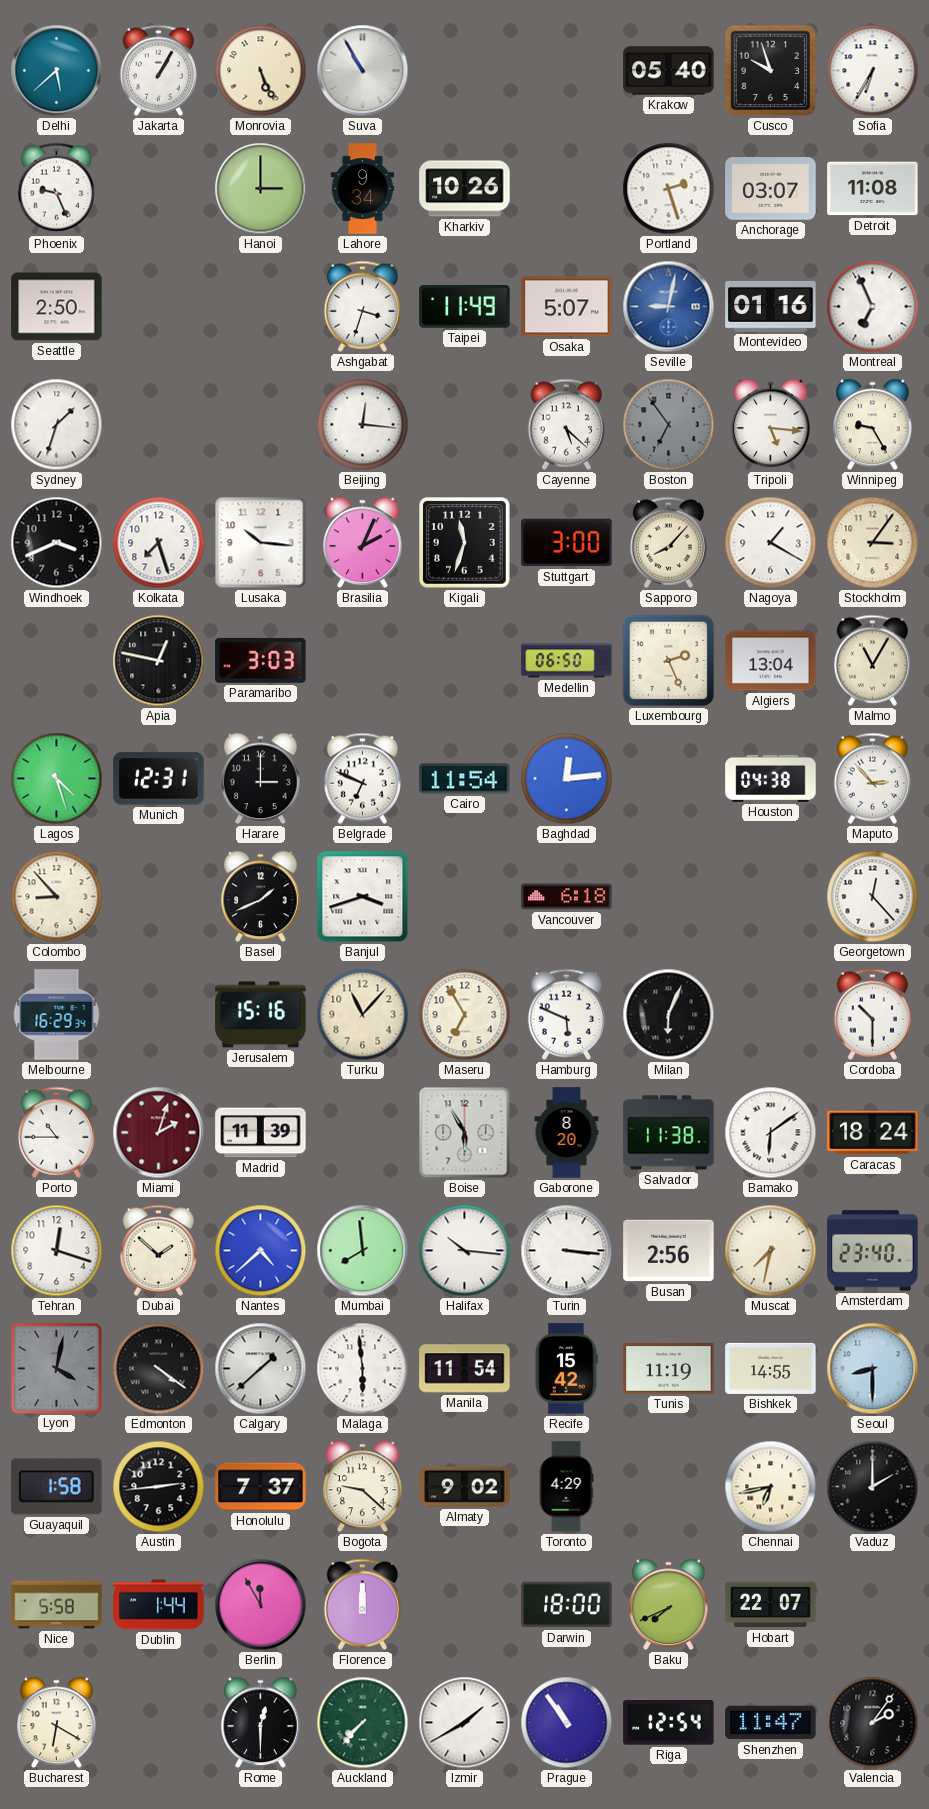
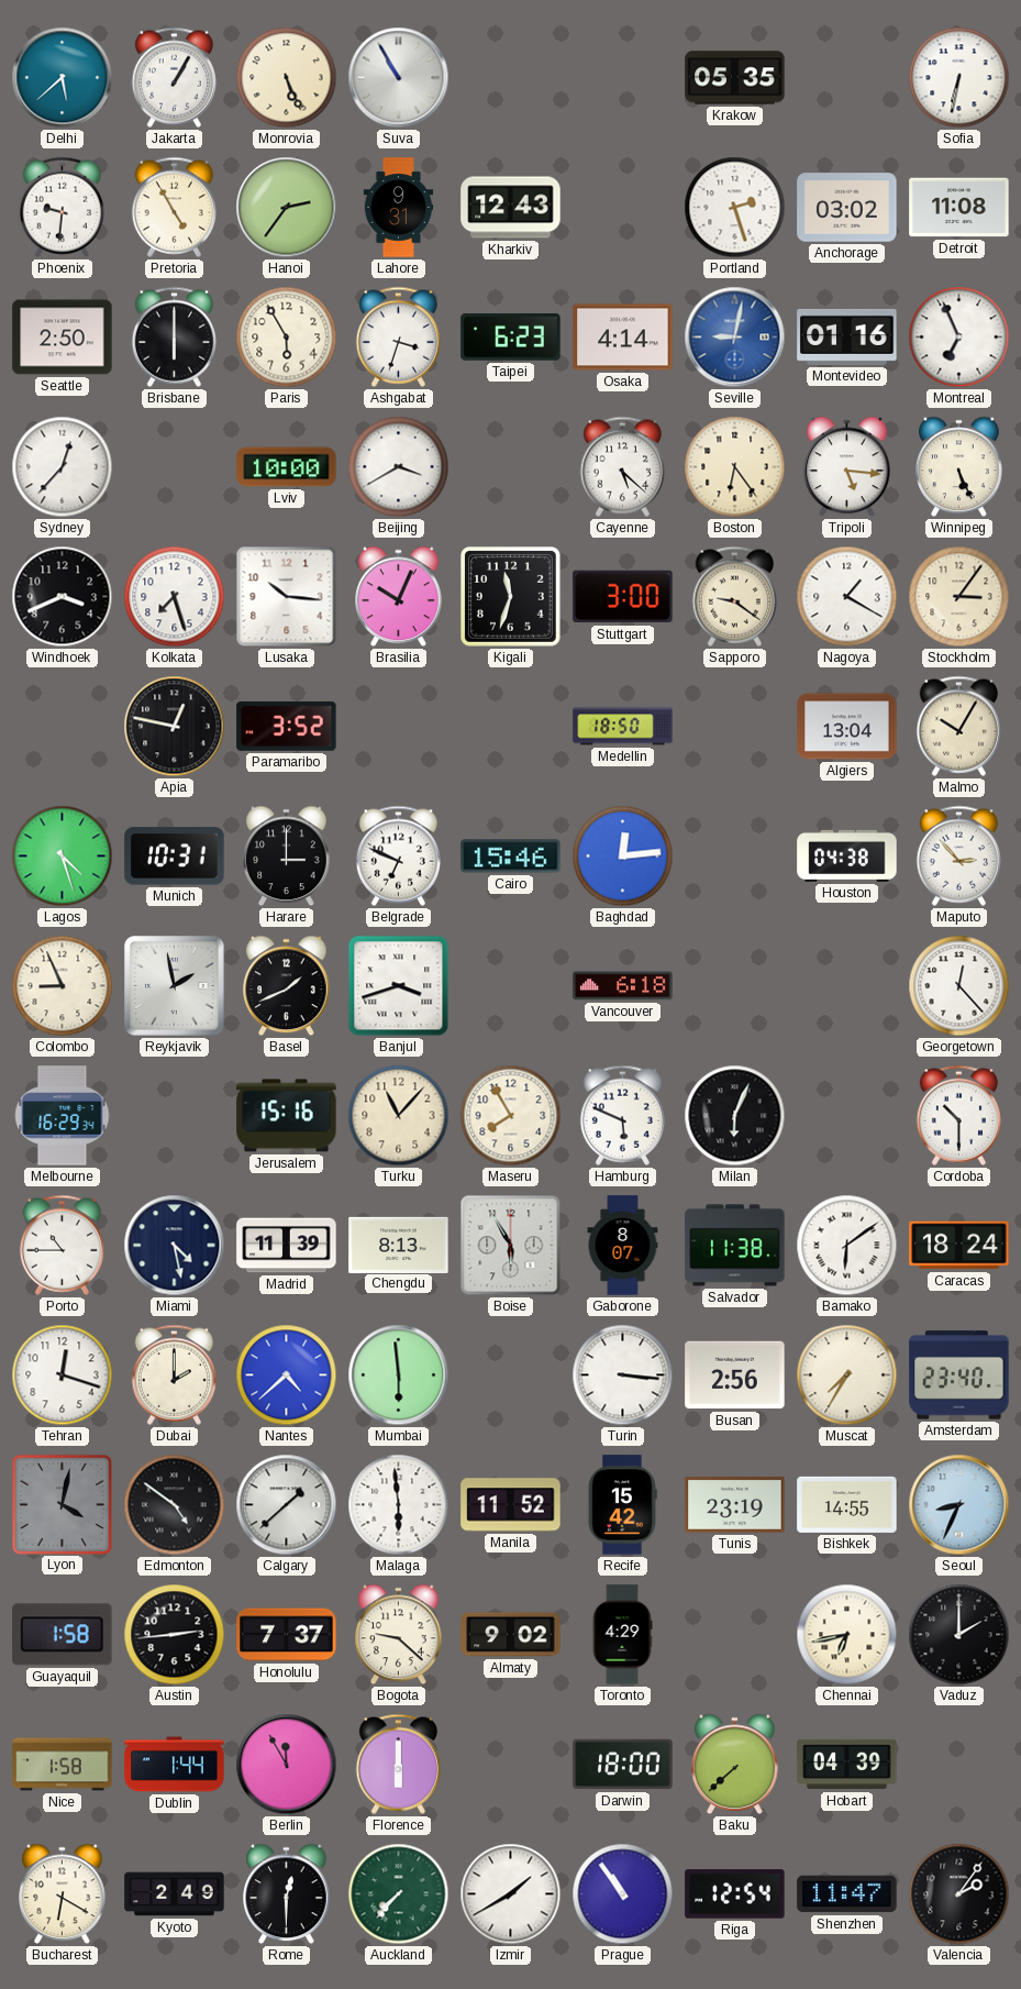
Krakow: 05:40 -> 05:35
Cusco: 9:57 -> none
Sofia: 6:35 -> 6:32
Phoenix: 9:26 -> 9:31
Pretoria: none -> 4:55
Hanoi: 3:00 -> 2:36
Lahore: 9:34 -> 9:31
Kharkiv: 10:26 -> 12:43
Anchorage: 03:07 -> 03:02
Brisbane: none -> 6:00
Paris: none -> 5:55
Taipei: 11:49 -> 6:23
Osaka: 5:07 -> 4:14
Sydney: 1:33 -> 12:37
Lviv: none -> 10:00
Beijing: 12:16 -> 3:40
Boston: 6:54 -> 6:24
Boston dial: grey -> cream
Winnipeg: 9:25 -> 5:26
Brasilia: 2:04 -> 10:04
Sapporo: 8:07 -> 9:21
Paramaribo: 3:03 -> 3:52
Medellin: 06:50 -> 18:50
Luxembourg: 2:26 -> none
Malmo: 11:05 -> 10:05
Munich: 12:31 -> 10:31
Cairo: 11:54 -> 15:46
Colombo: 8:53 -> 8:56
Reykjavik: none -> 1:58
Maseru: 6:55 -> 7:55
Miami: 2:03 -> 4:28
Miami dial: burgundy -> navy
Chengdu: none -> 8:13
Gaborone: 8:20 -> 8:07
Dubai: 1:52 -> 2:00
Mumbai: 7:59 -> 5:59
Halifax: 10:16 -> none
Muscat: 7:32 -> 7:35
Edmonton: 4:21 -> 4:51
Manila: 11:54 -> 11:52
Tunis: 11:19 -> 23:19
Seoul: 8:30 -> 8:34
Nice: 5:58 -> 1:58
Florence: 12:00 -> 6:00
Baku: 7:41 -> 7:38
Hobart: 22:07 -> 04:39
Kyoto: none -> 2:49
